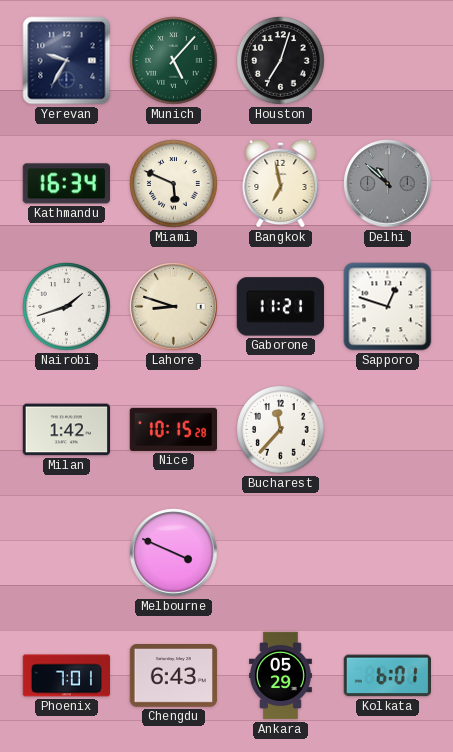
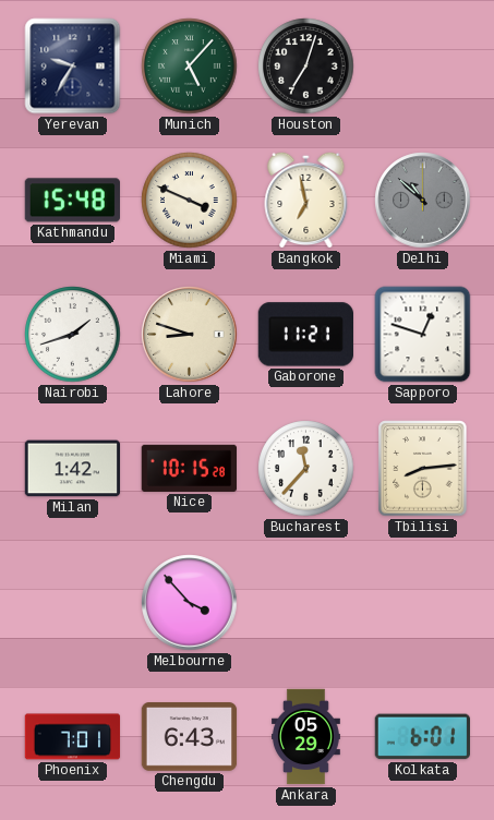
Kathmandu: 16:34 -> 15:48
Miami: 5:49 -> 3:49
Tbilisi: none -> 8:14
Melbourne: 3:49 -> 3:53
